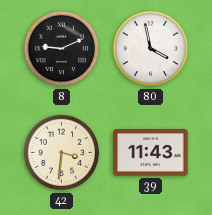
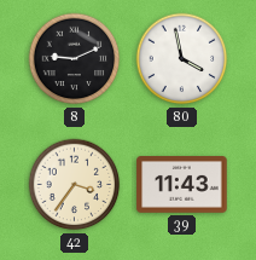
42: 3:31 -> 3:36
